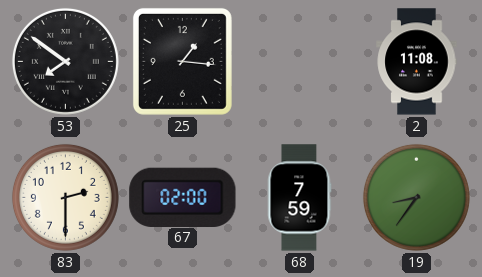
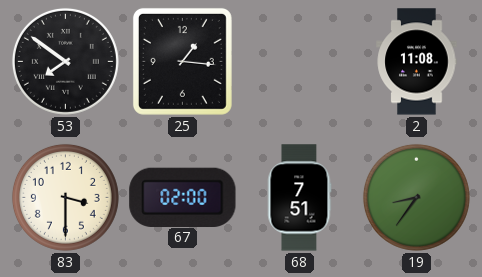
83: 2:30 -> 3:30
68: 7:59 -> 7:51
